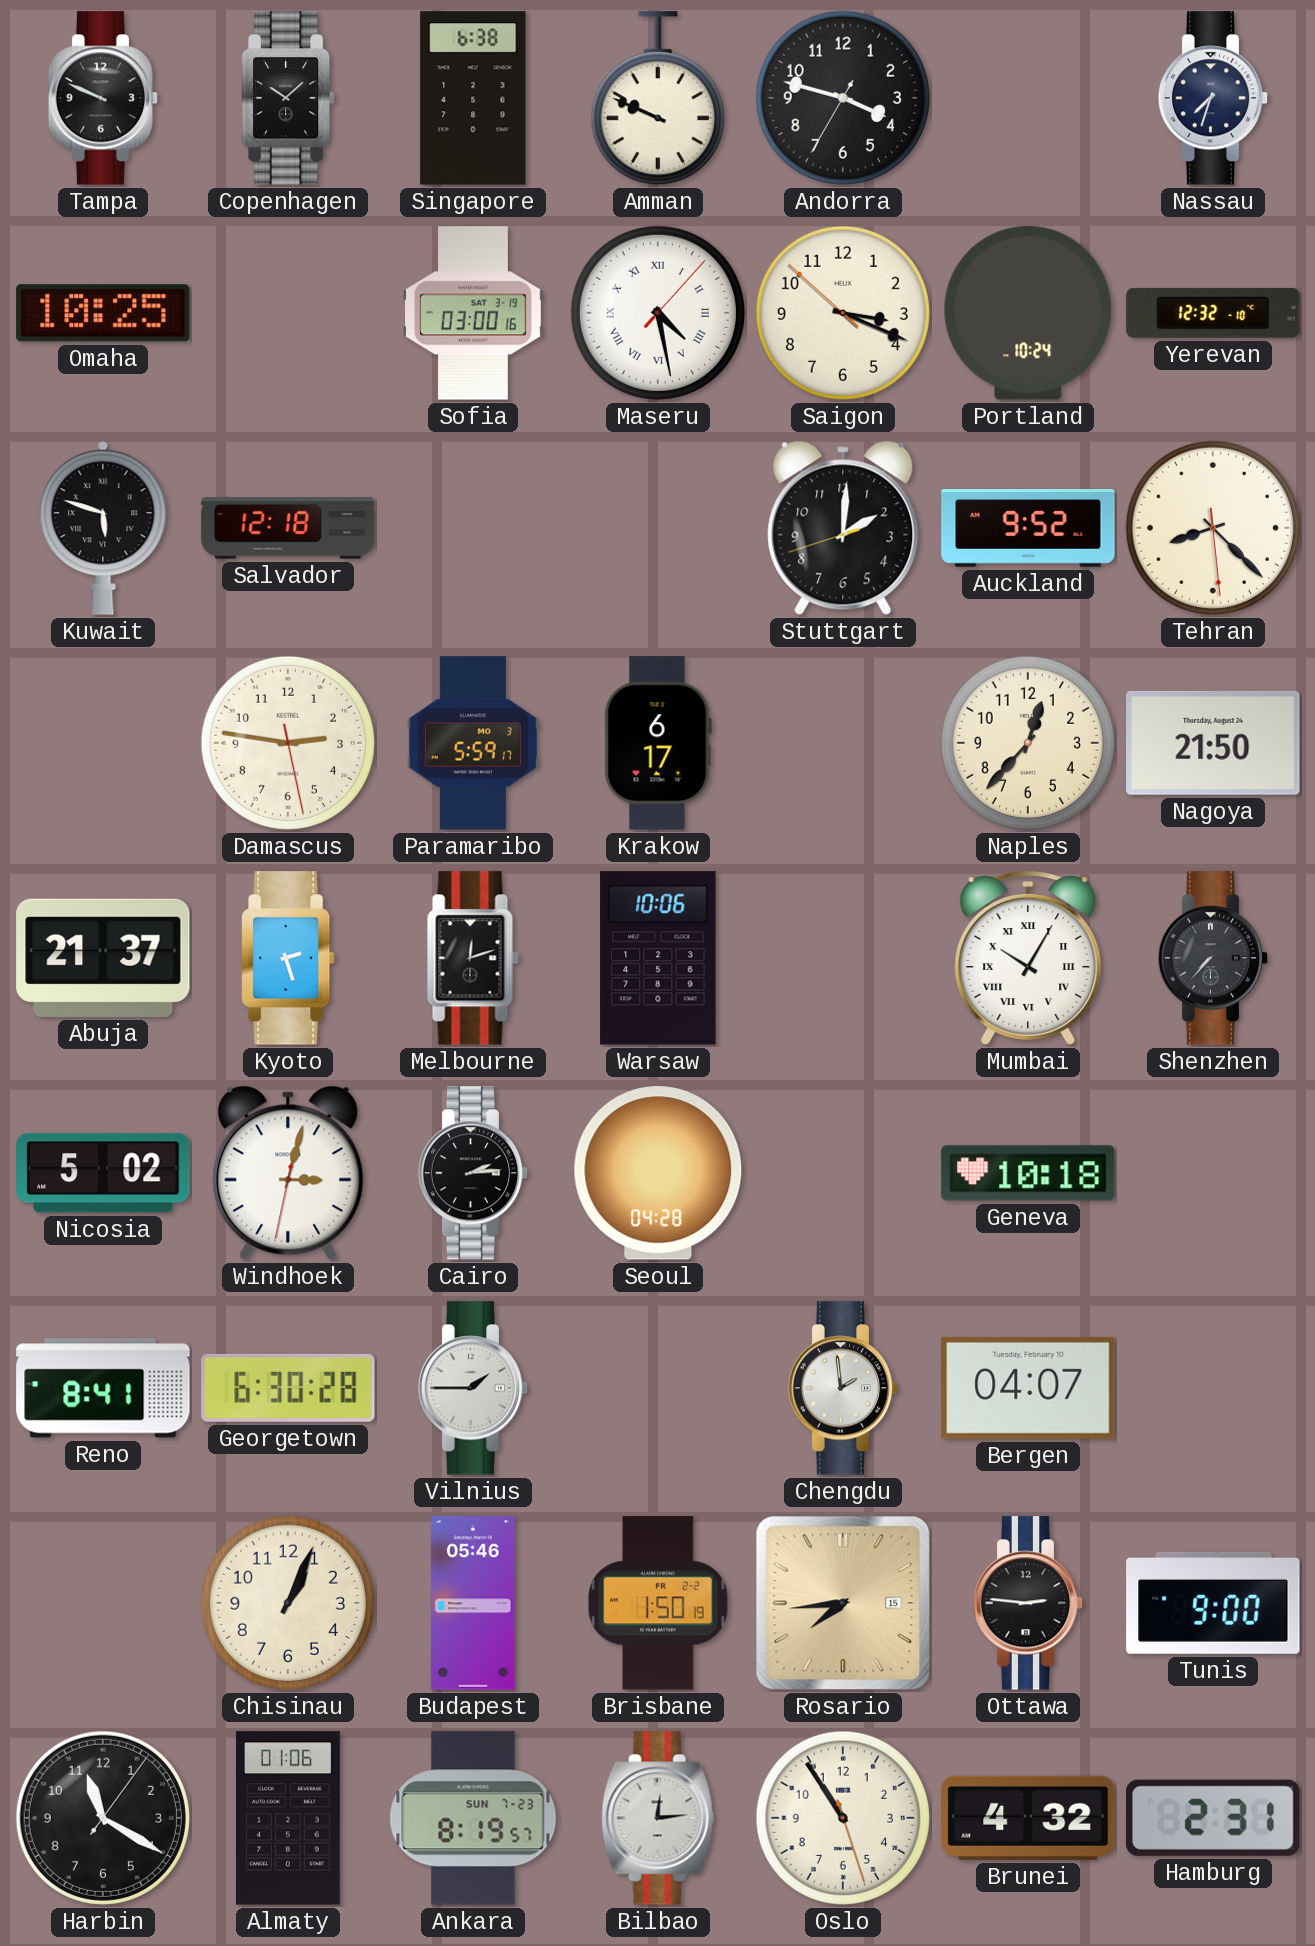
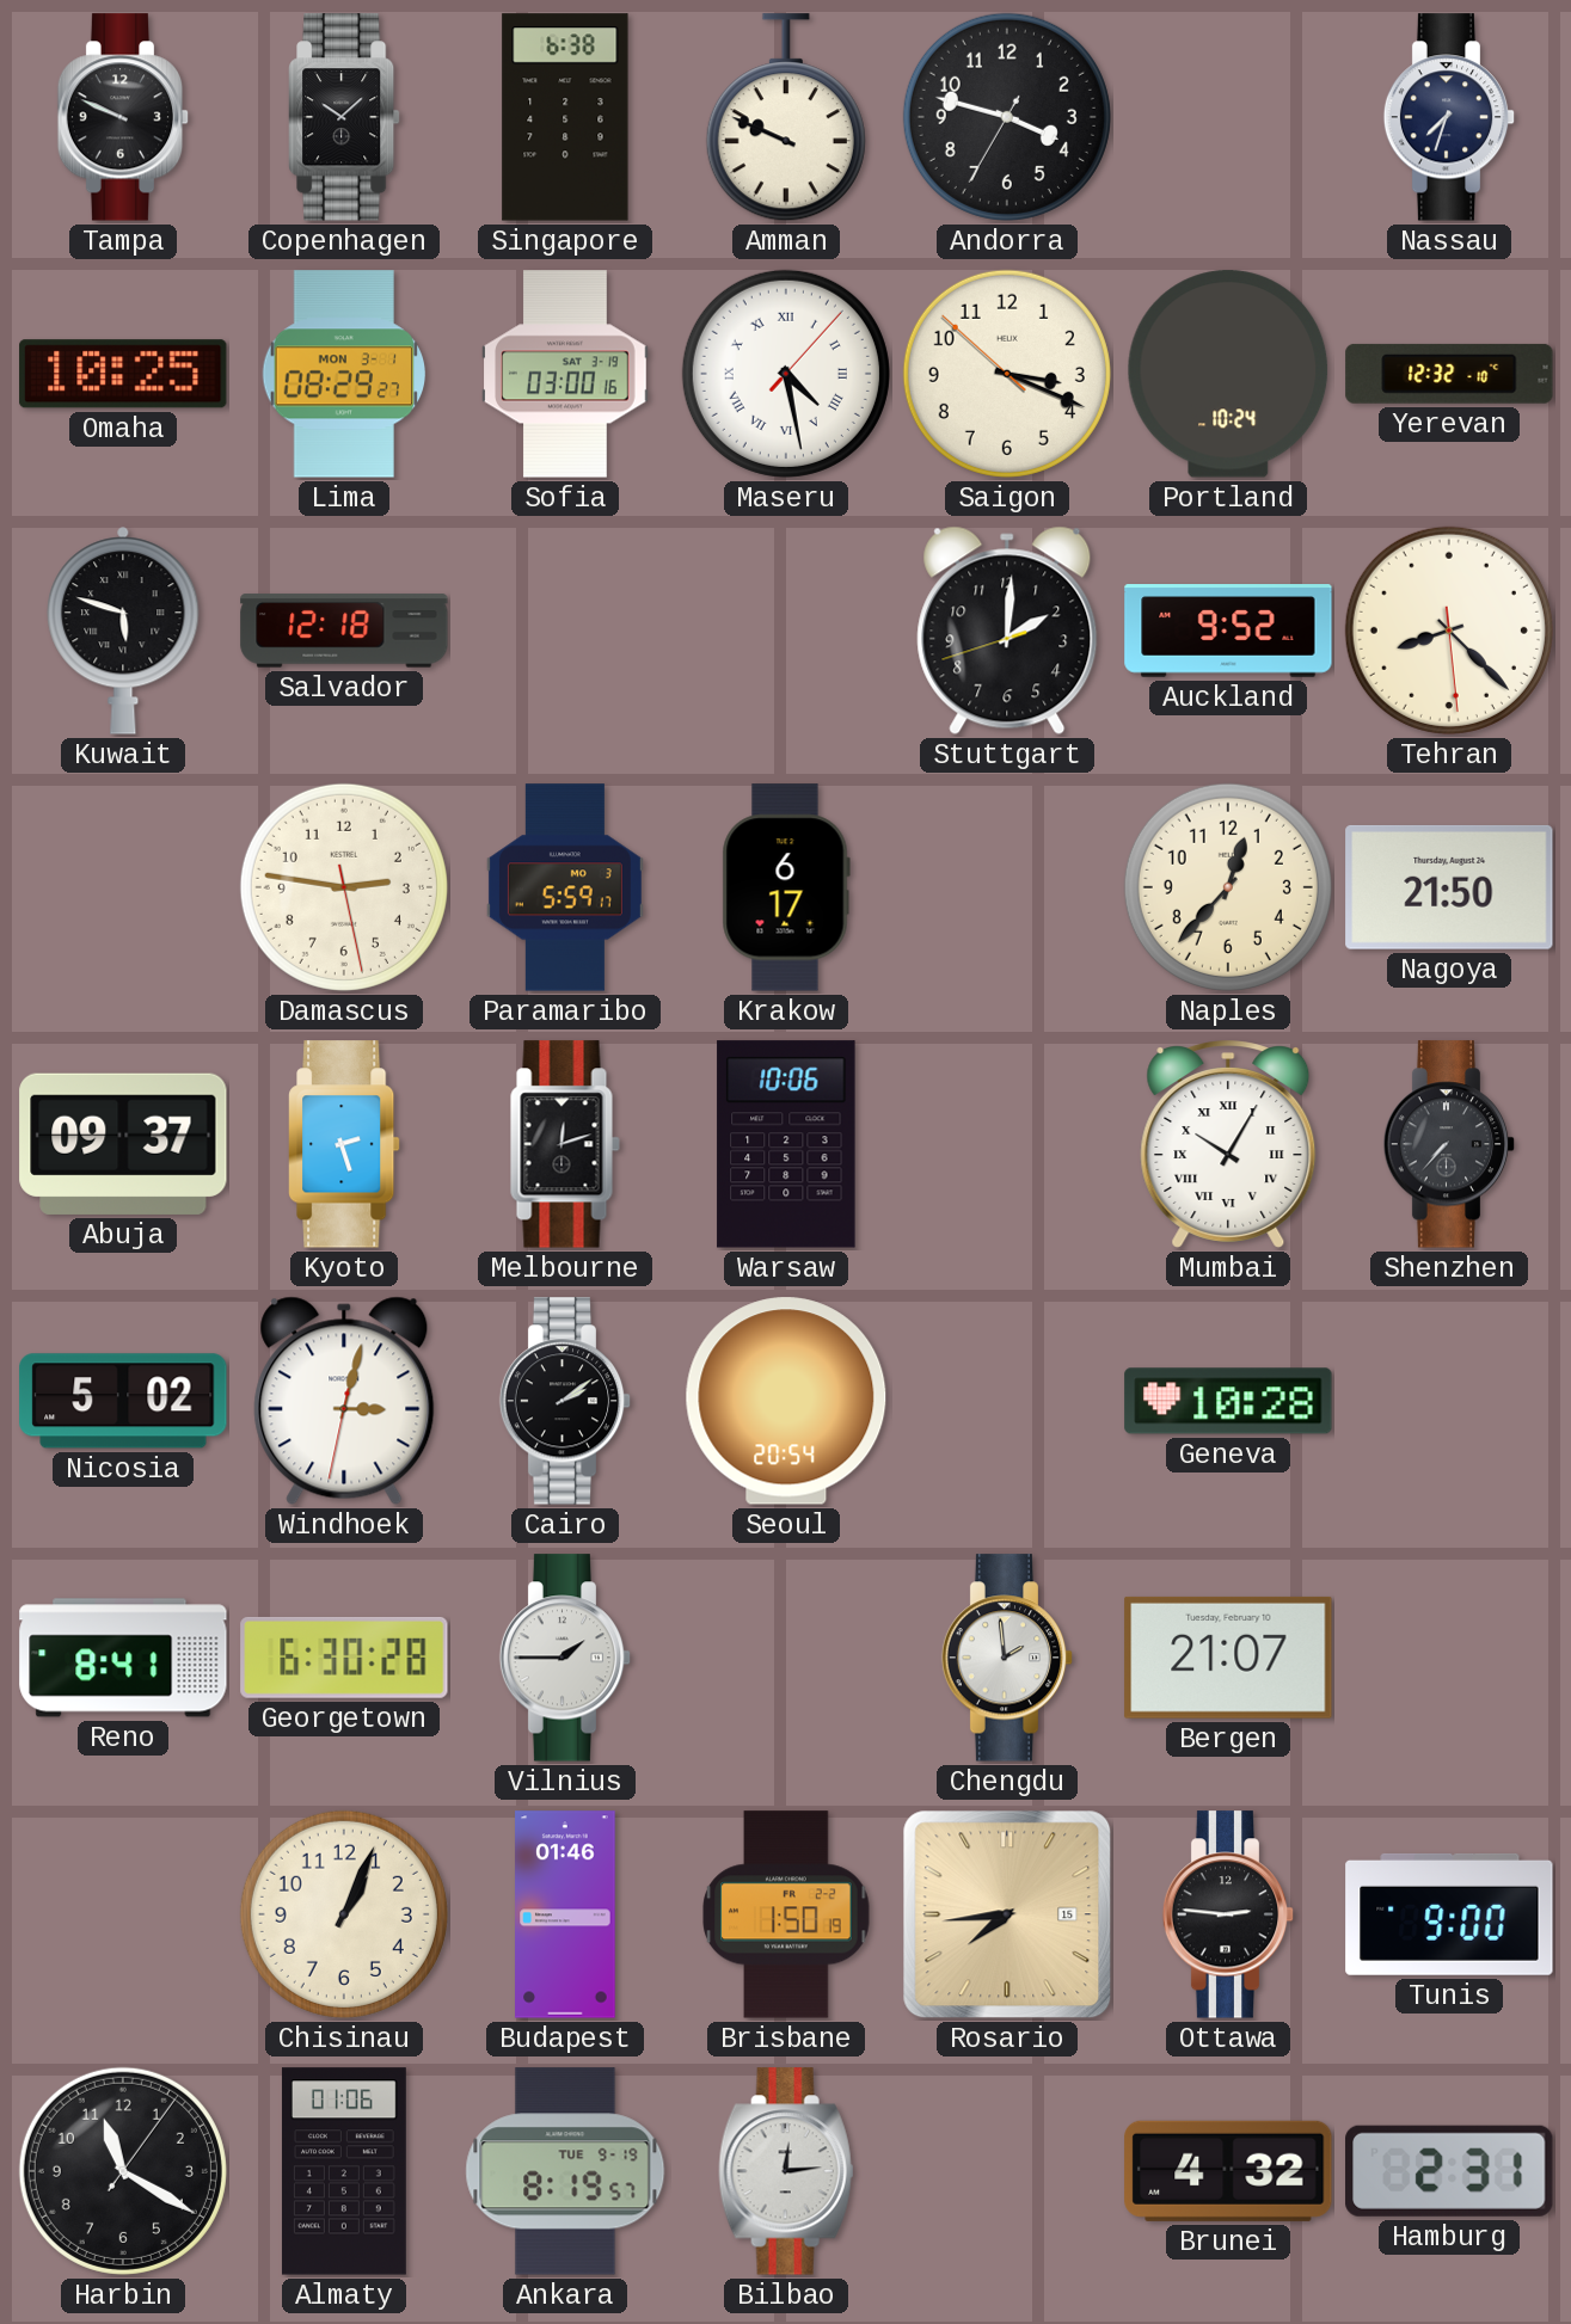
Lima: none -> 08:29
Abuja: 21:37 -> 09:37
Cairo: 2:14 -> 2:09
Seoul: 04:28 -> 20:54
Geneva: 10:18 -> 10:28
Bergen: 04:07 -> 21:07
Budapest: 05:46 -> 01:46
Ankara date: SUN 7-23 -> TUE 9-19
Oslo: 10:54 -> none
